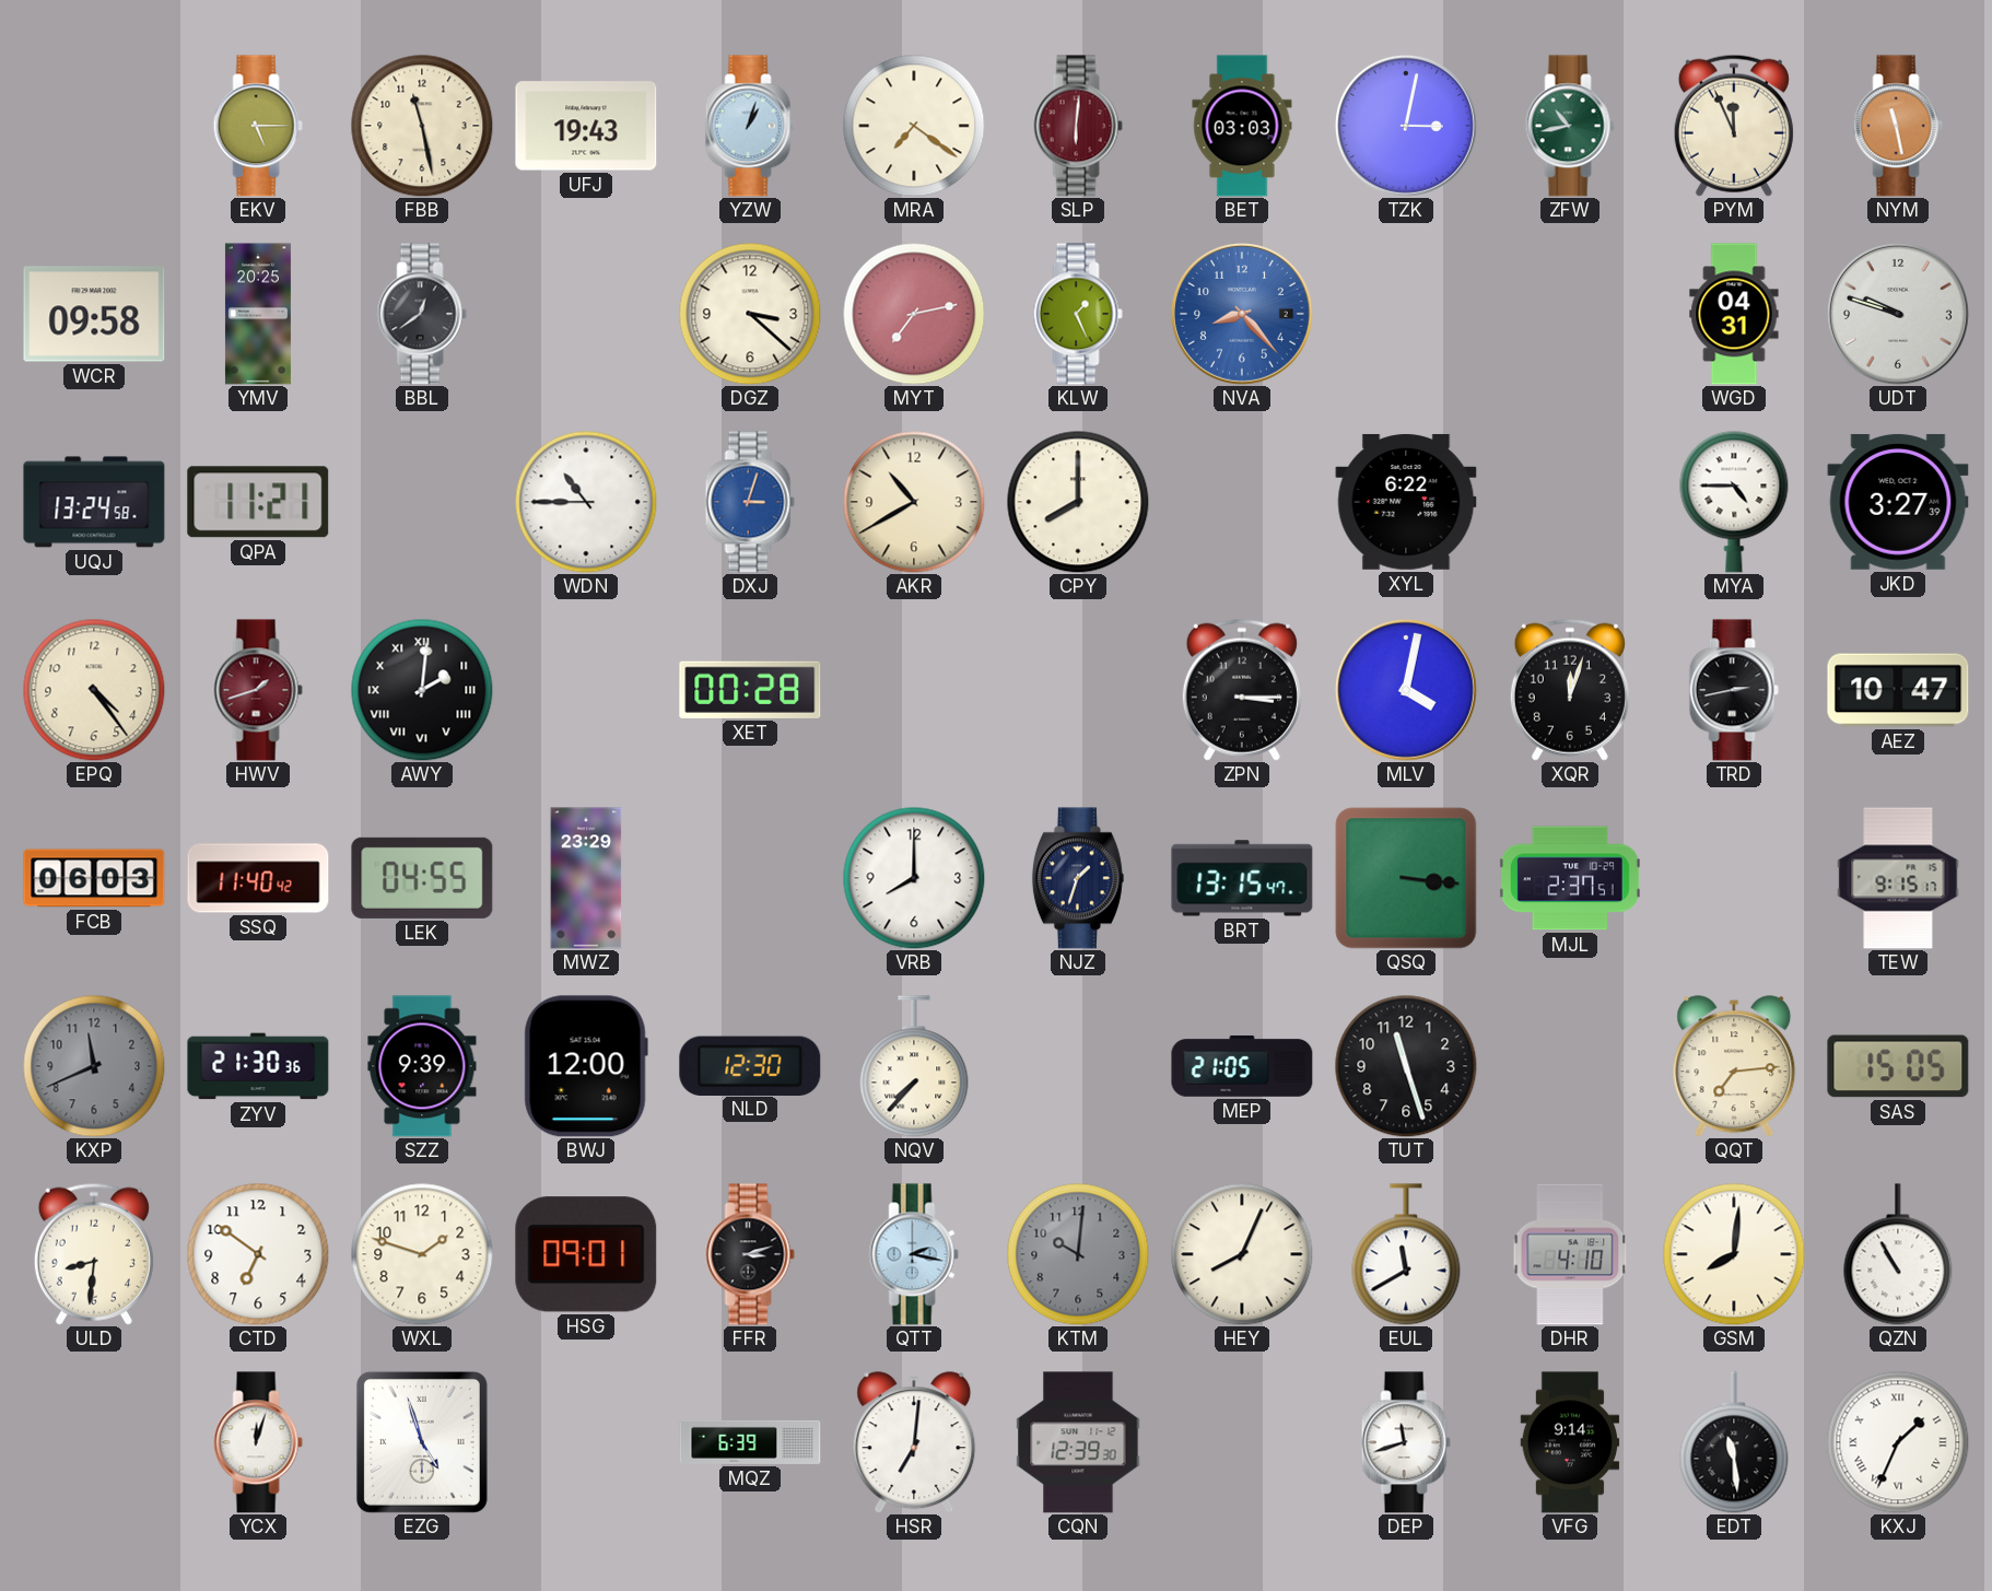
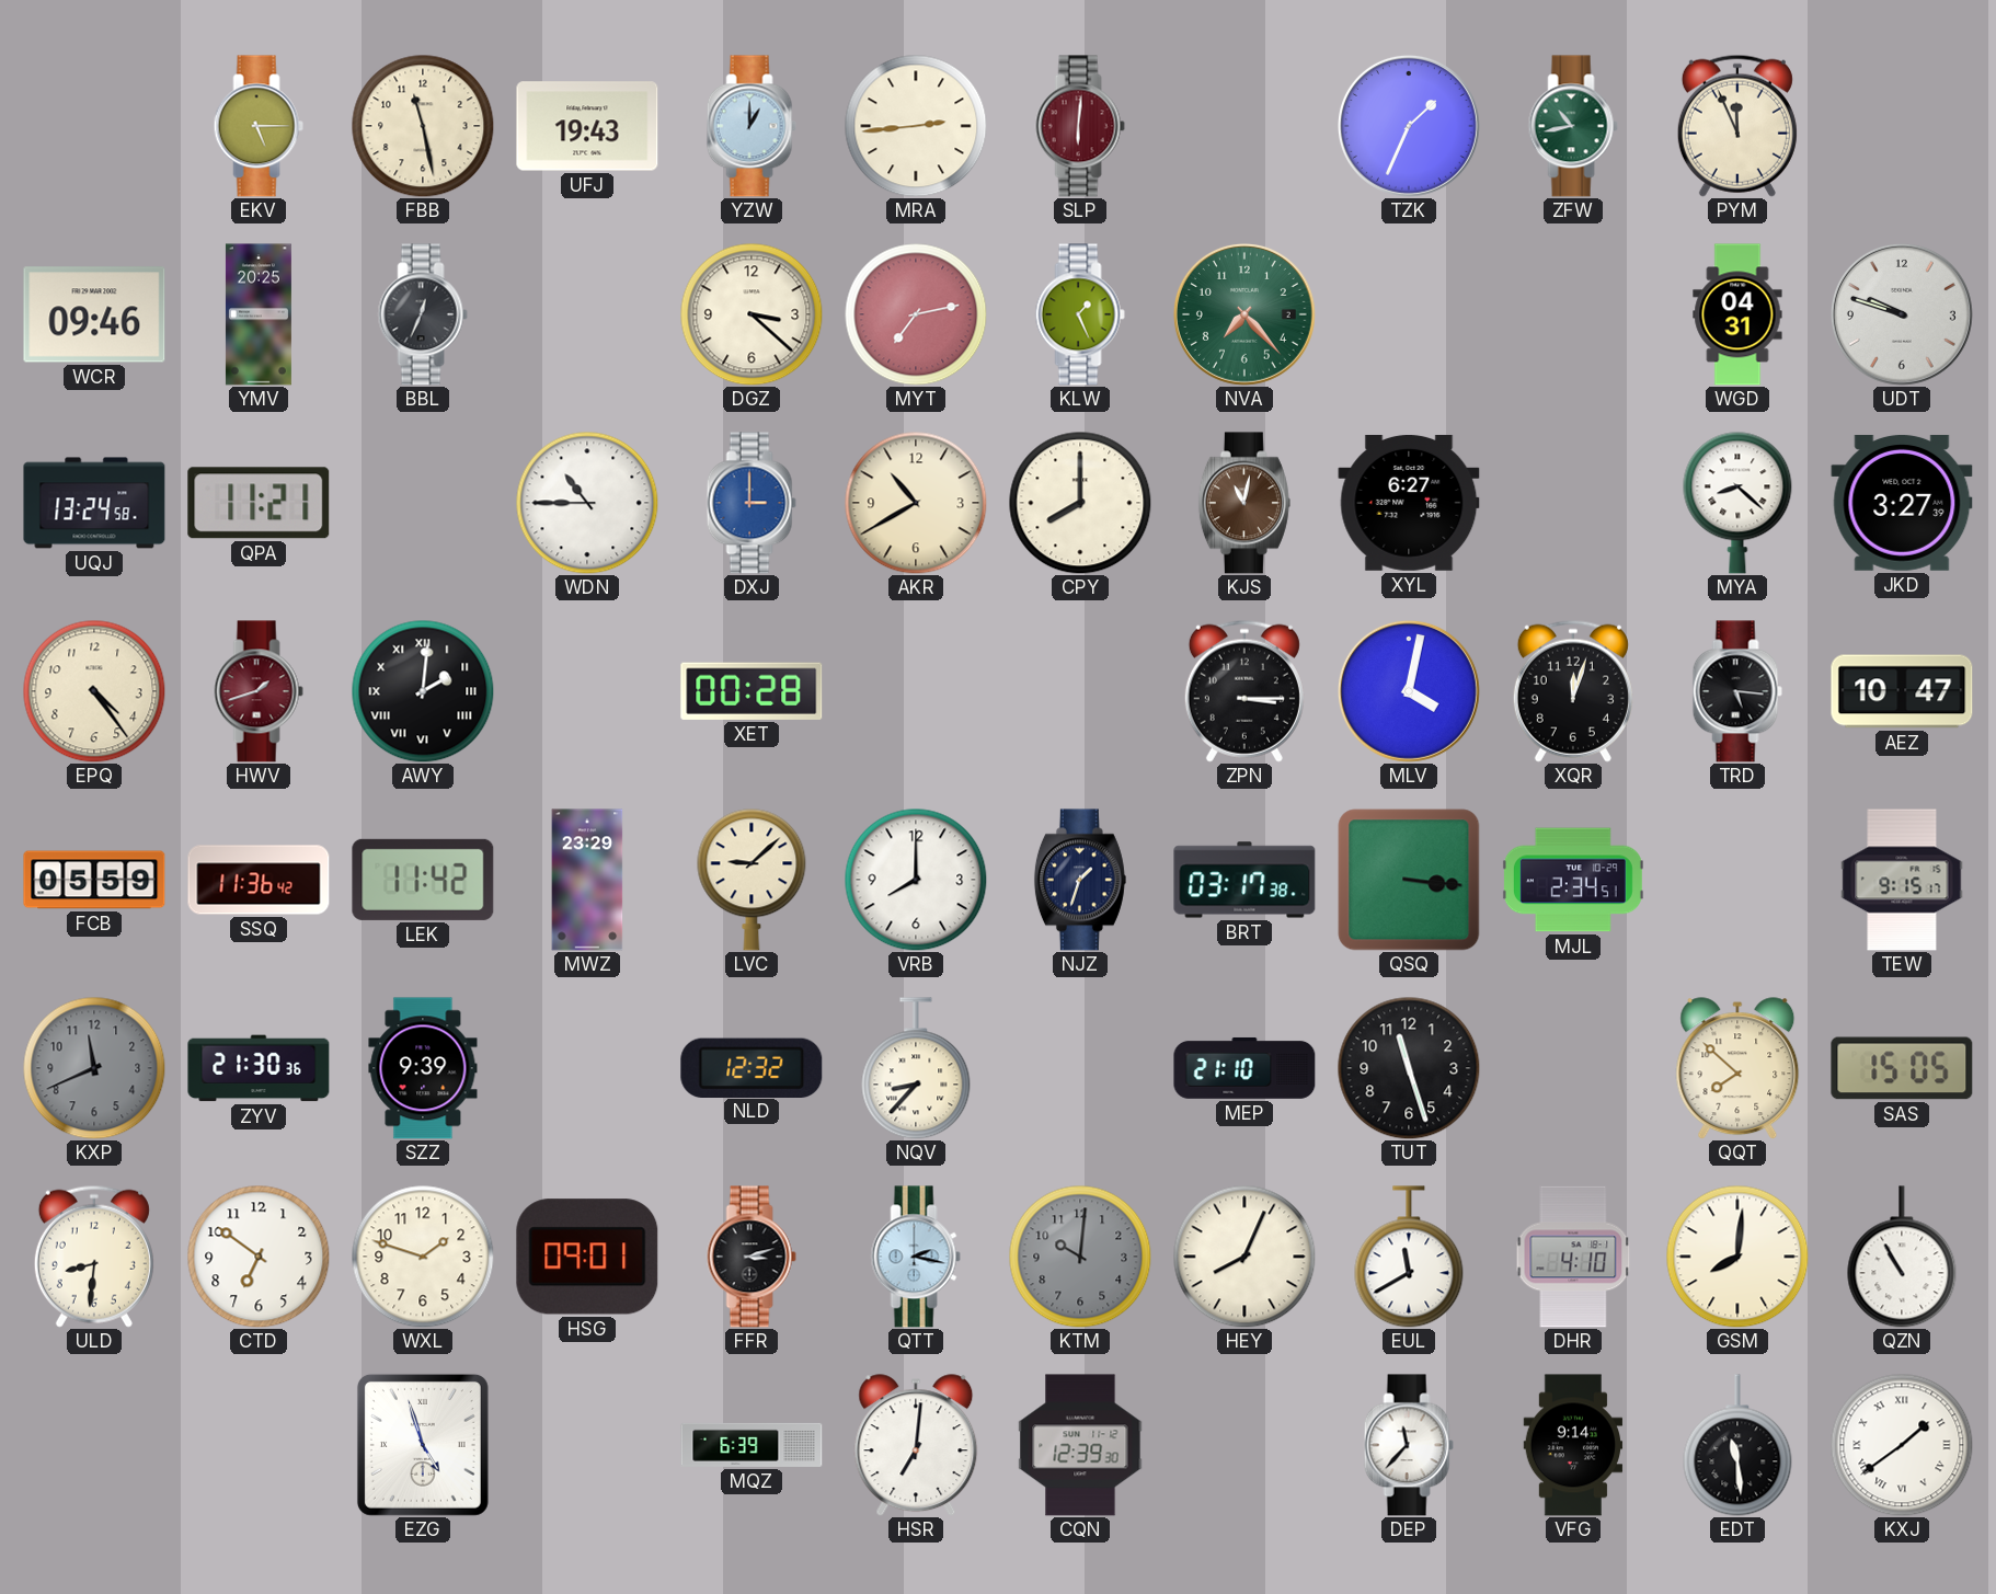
YZW: 1:03 -> 1:00
MRA: 7:21 -> 2:44
BET: 03:03 -> none
TZK: 3:02 -> 1:34
NYM: 11:28 -> none
WCR: 09:58 -> 09:46
BBL: 12:39 -> 12:34
NVA: 8:23 -> 7:23
NVA dial: blue -> green
DXJ: 3:03 -> 3:00
KJS: none -> 11:02
XYL: 6:22 -> 6:27
MYA: 4:45 -> 8:22
TRD: 2:43 -> 5:16
FCB: 06:03 -> 05:59
SSQ: 11:40 -> 11:36
LEK: 04:55 -> 11:42
LVC: none -> 9:08
BRT: 13:15 -> 03:17
MJL: 2:37 -> 2:34
BWJ: 12:00 -> none
NLD: 12:30 -> 12:32
NQV: 7:37 -> 8:37
MEP: 21:05 -> 21:10
QQT: 7:14 -> 7:52
YCX: 12:03 -> none
DEP: 11:42 -> 11:37
KXJ: 1:34 -> 1:39
